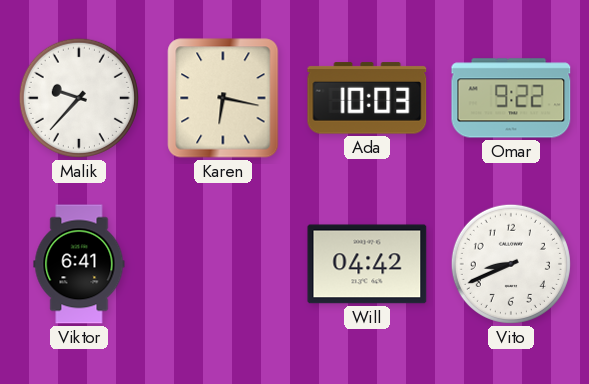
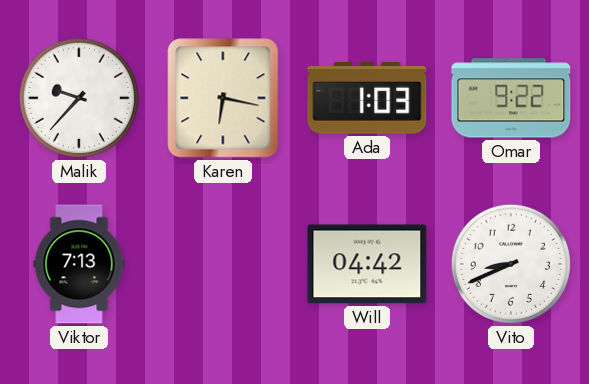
Ada: 10:03 -> 1:03
Viktor: 6:41 -> 7:13
